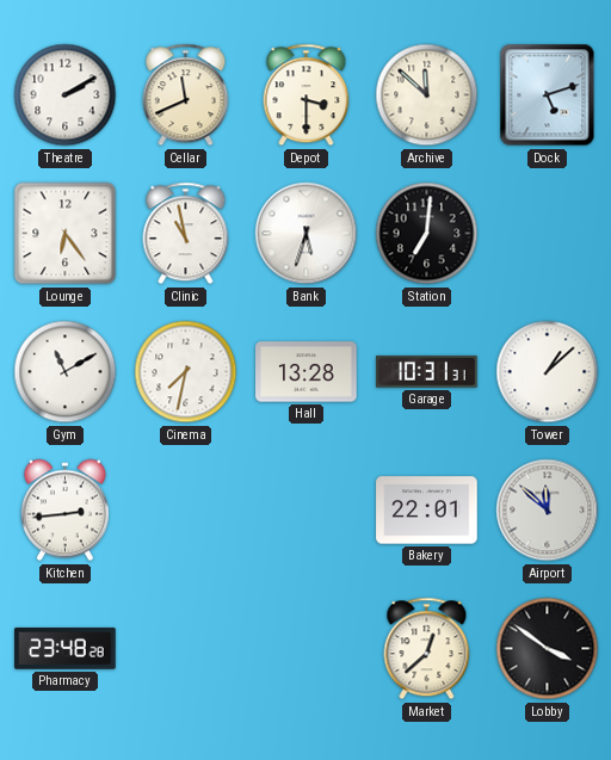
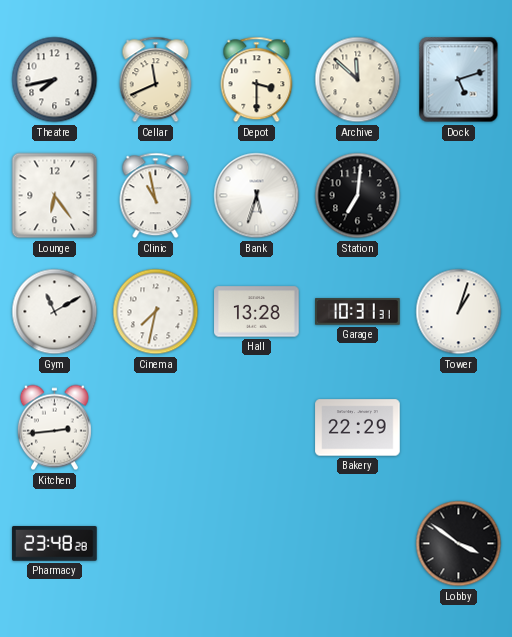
Theatre: 2:10 -> 7:43
Tower: 1:08 -> 1:03
Bakery: 22:01 -> 22:29
Airport: 11:52 -> none
Market: 12:38 -> none
